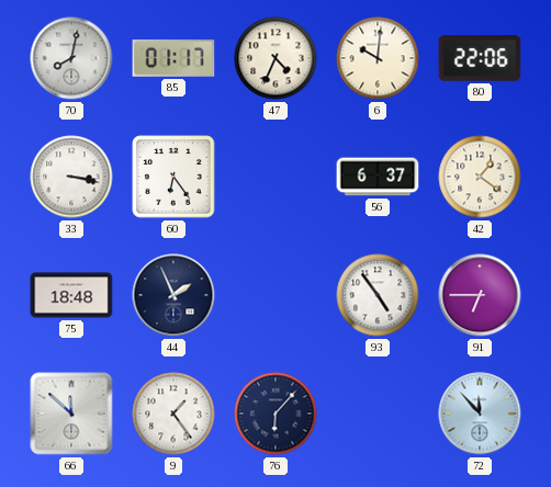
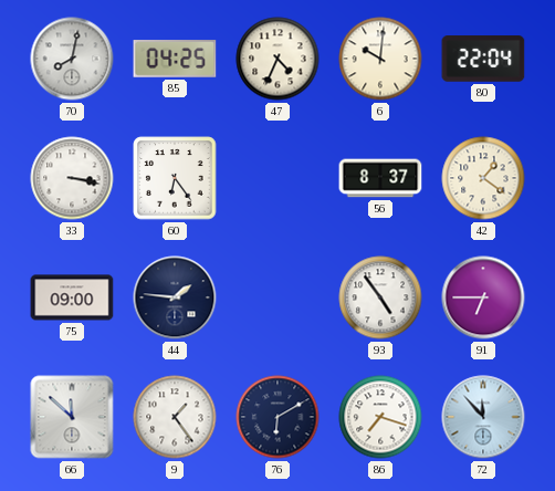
85: 01:17 -> 04:25
80: 22:06 -> 22:04
56: 6:37 -> 8:37
75: 18:48 -> 09:00
44: 1:56 -> 1:46
76: 6:07 -> 6:10
86: none -> 7:18
